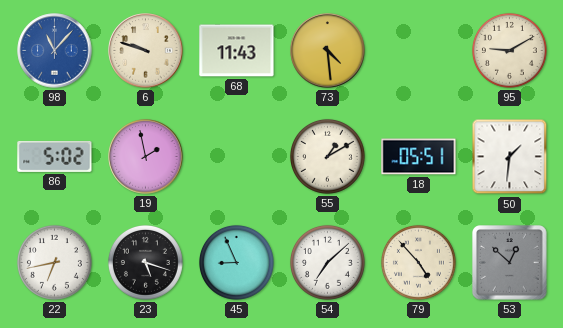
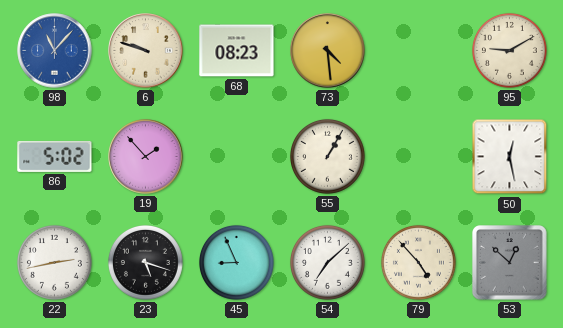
68: 11:43 -> 08:23
19: 1:58 -> 1:53
55: 1:10 -> 1:05
18: 05:51 -> none
50: 1:31 -> 12:28
22: 6:43 -> 2:43
